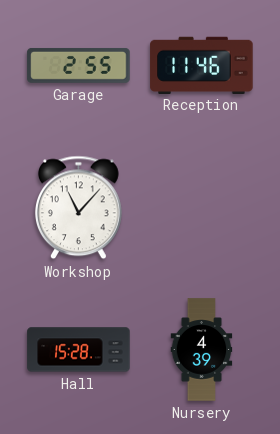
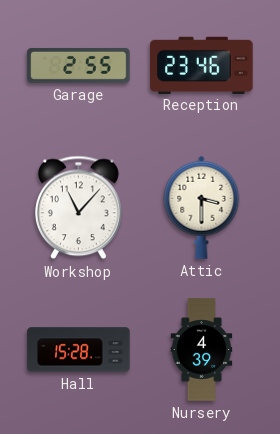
Reception: 11:46 -> 23:46
Attic: none -> 3:30
